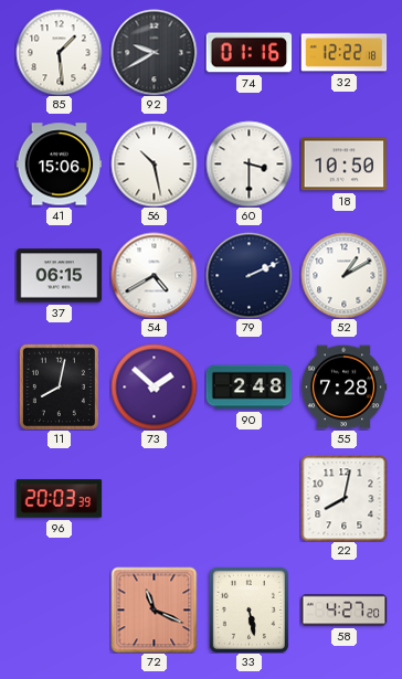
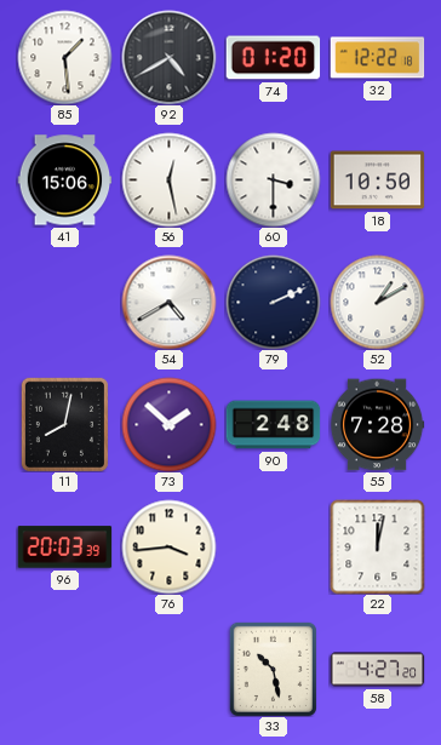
92: 9:40 -> 4:40
74: 01:16 -> 01:20
56: 10:28 -> 12:28
37: 06:15 -> none
76: none -> 3:44
22: 8:02 -> 12:02
72: 11:19 -> none
33: 5:28 -> 10:28
